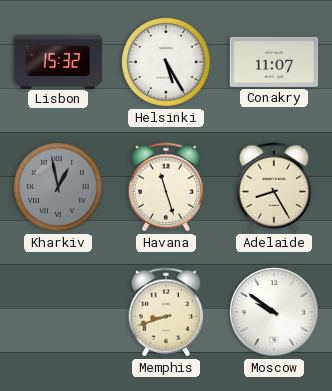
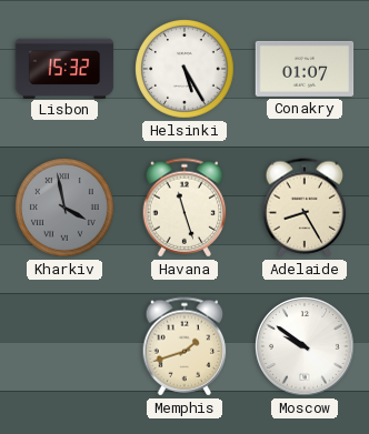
Conakry: 11:07 -> 01:07
Kharkiv: 12:58 -> 3:58
Memphis: 8:42 -> 1:42
